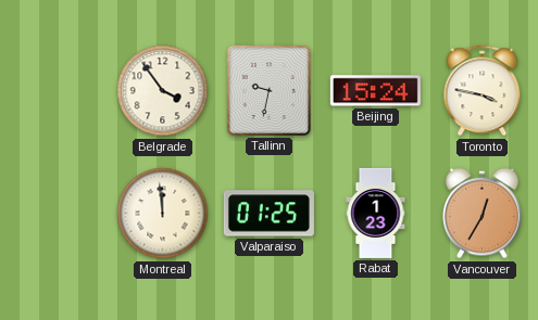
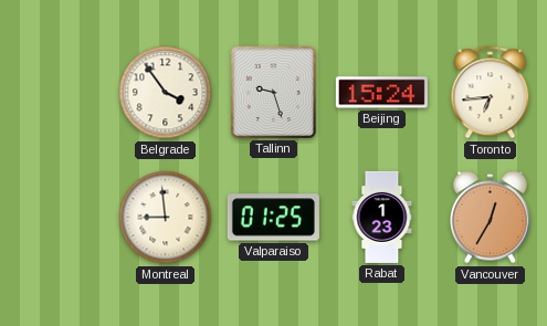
Tallinn: 9:32 -> 9:27
Toronto: 3:47 -> 6:44
Montreal: 11:59 -> 8:59
